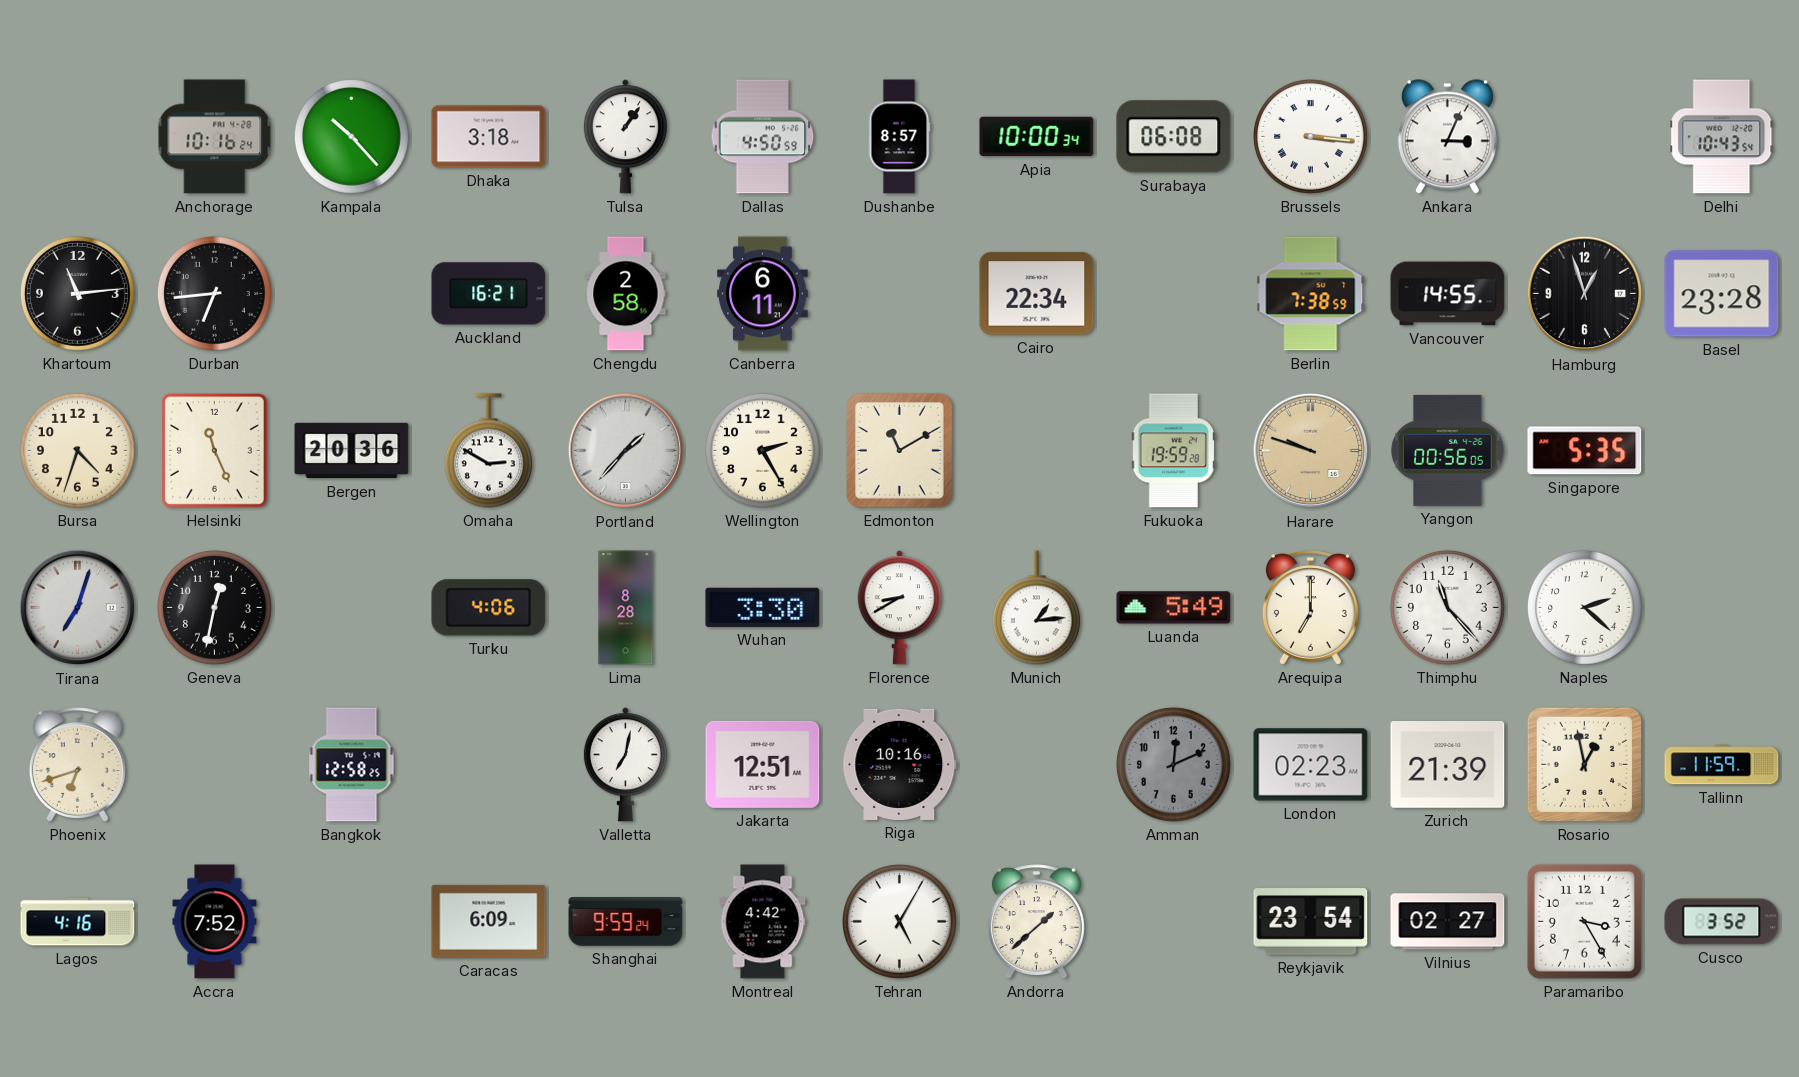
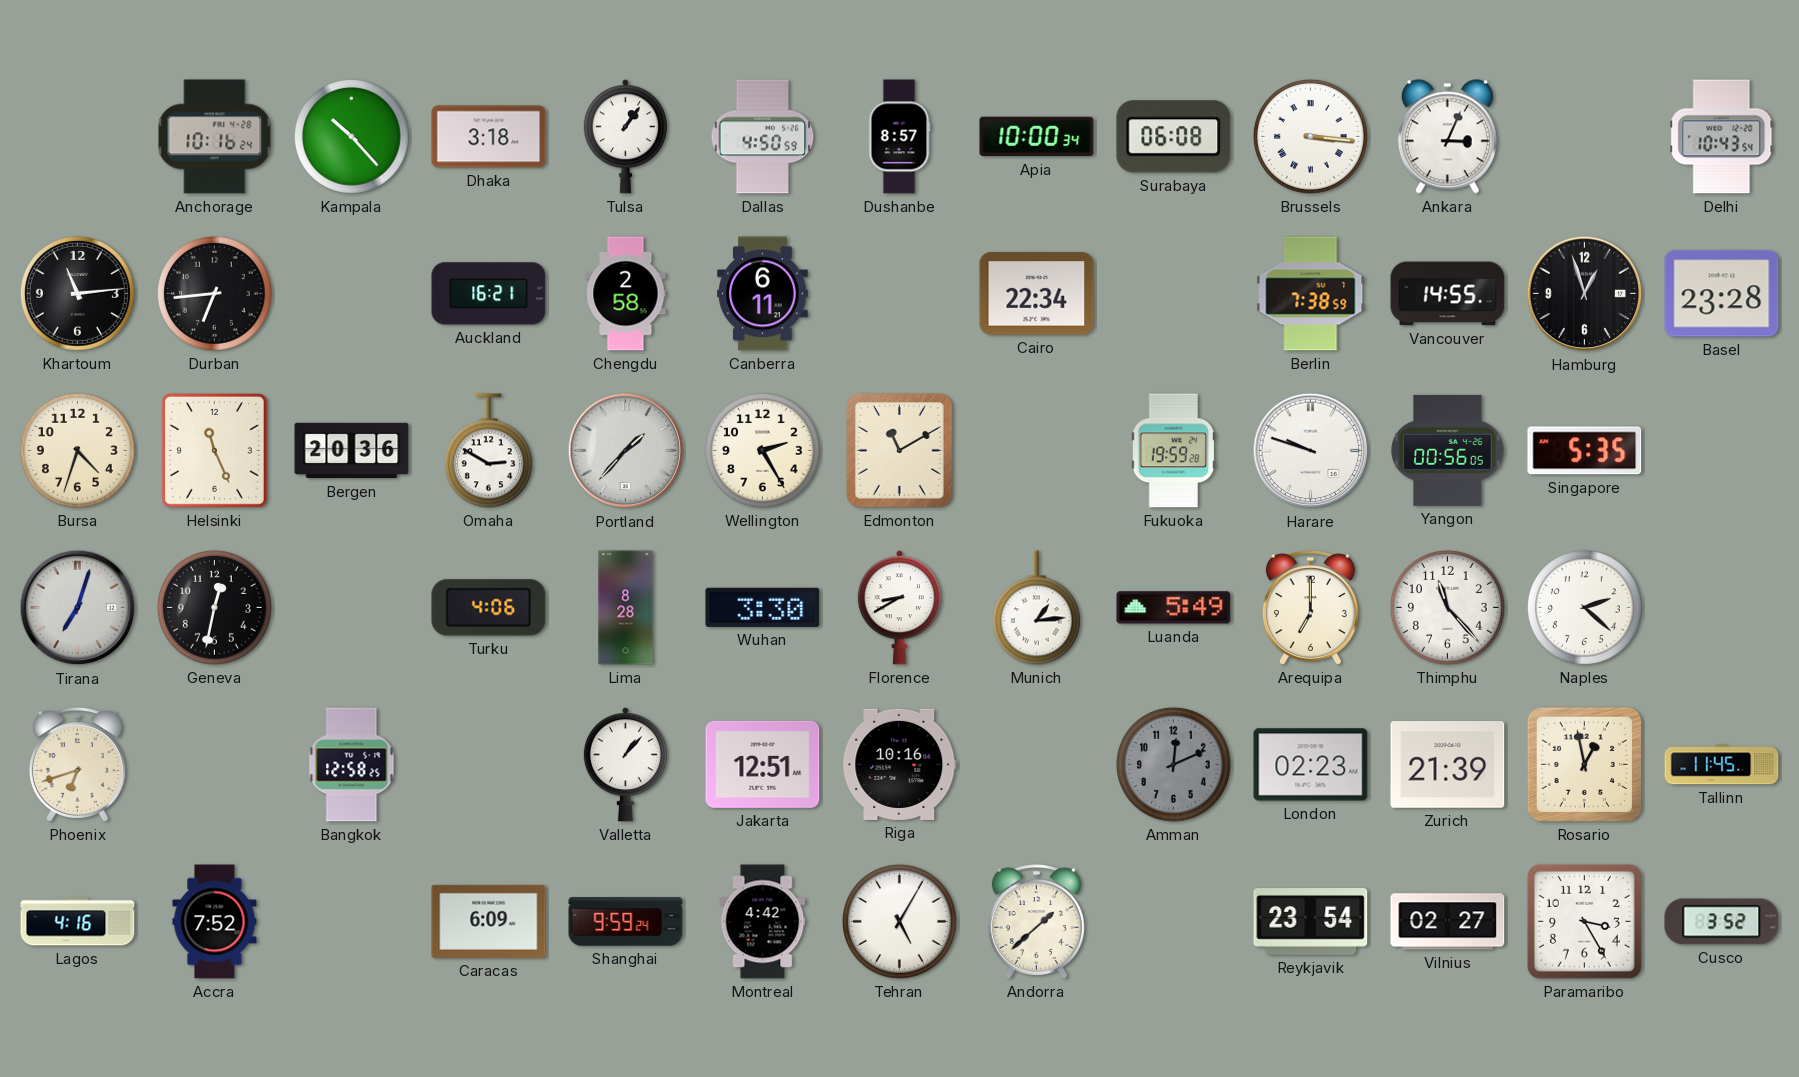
Harare dial: champagne -> white
Valletta: 7:02 -> 1:07
Tallinn: 11:59 -> 11:45
